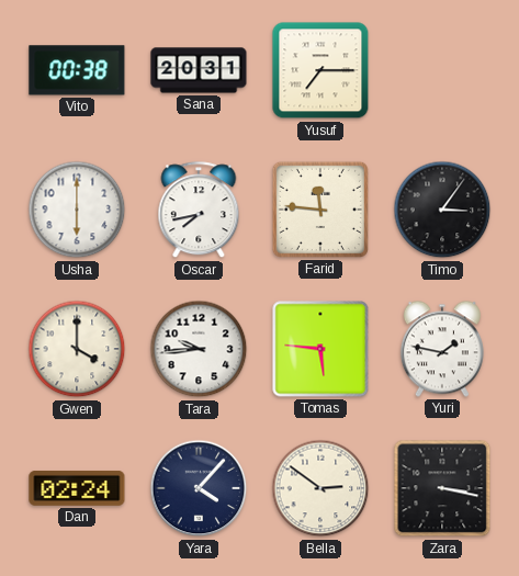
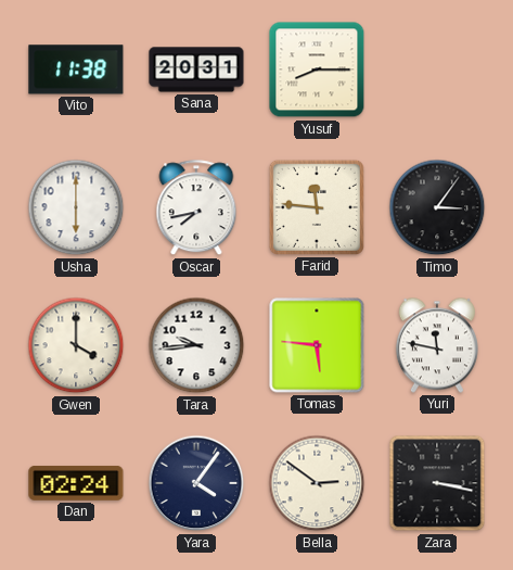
Vito: 00:38 -> 11:38
Yusuf: 7:15 -> 8:15
Yuri: 1:47 -> 11:47
Yara: 4:07 -> 4:06
